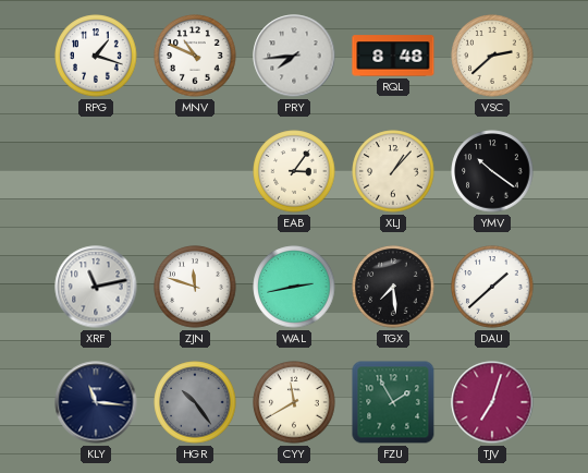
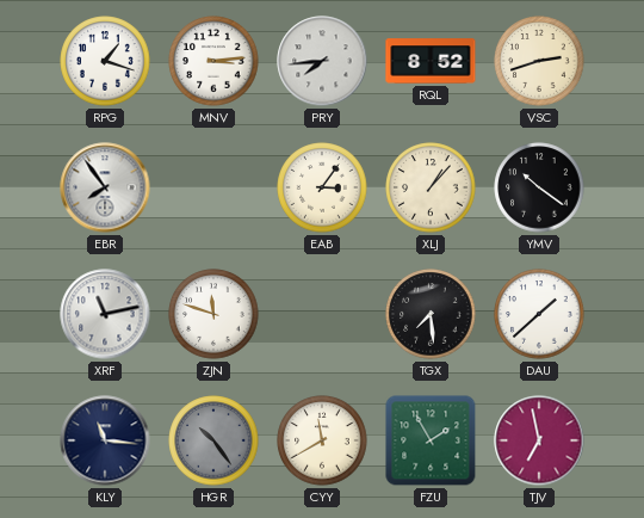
MNV: 10:49 -> 3:14
RQL: 8:48 -> 8:52
VSC: 2:38 -> 2:42
EBR: none -> 7:54
WAL: 2:43 -> none
TJV: 7:03 -> 6:58
